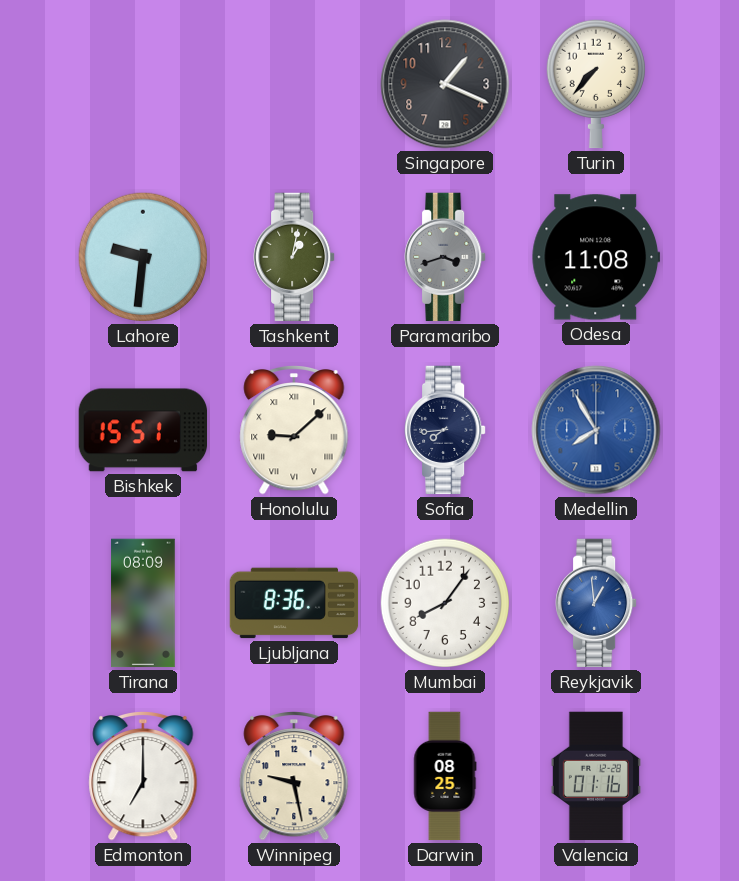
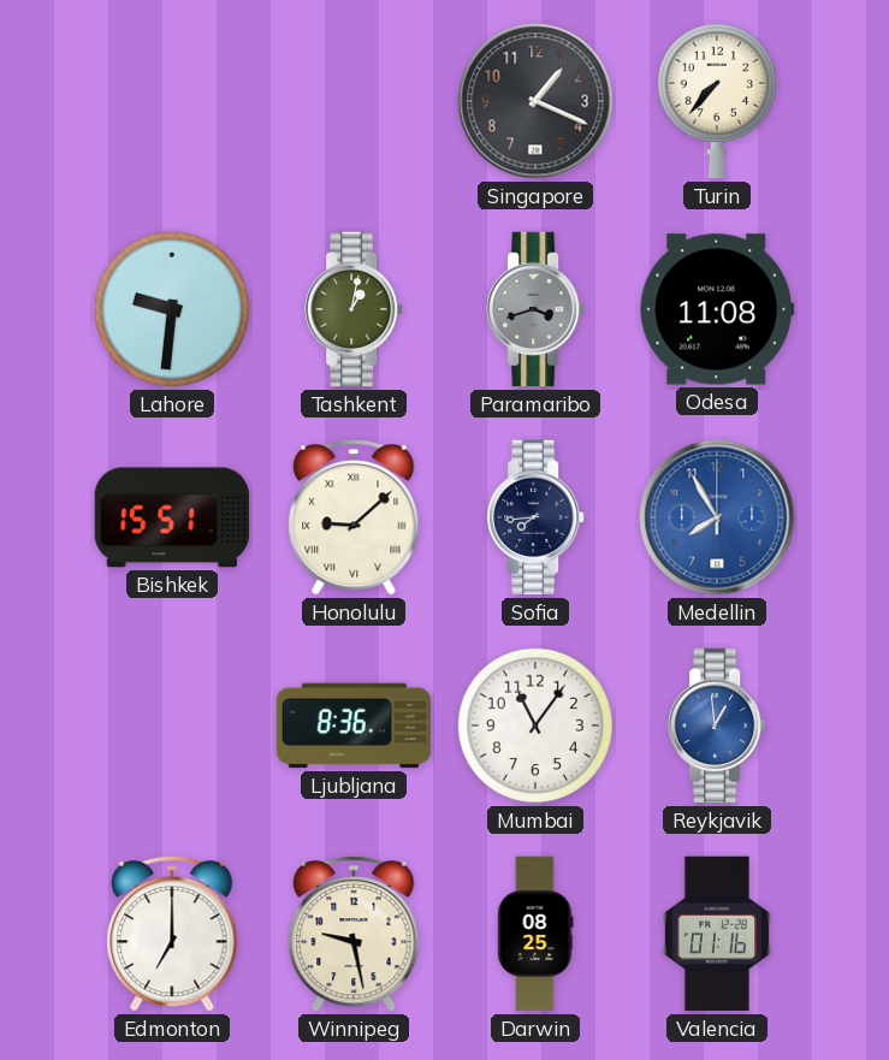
Tirana: 08:09 -> none
Mumbai: 8:06 -> 11:06
